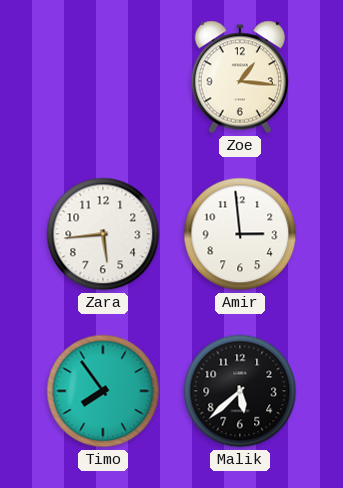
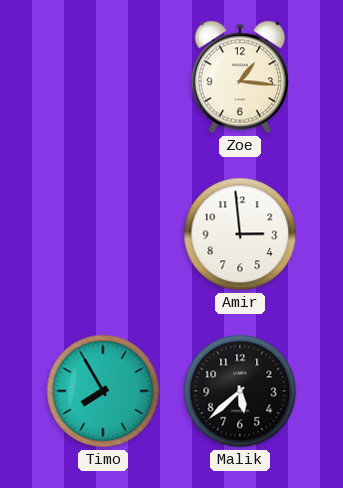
Zara: 5:44 -> none
Timo: 7:54 -> 7:55
